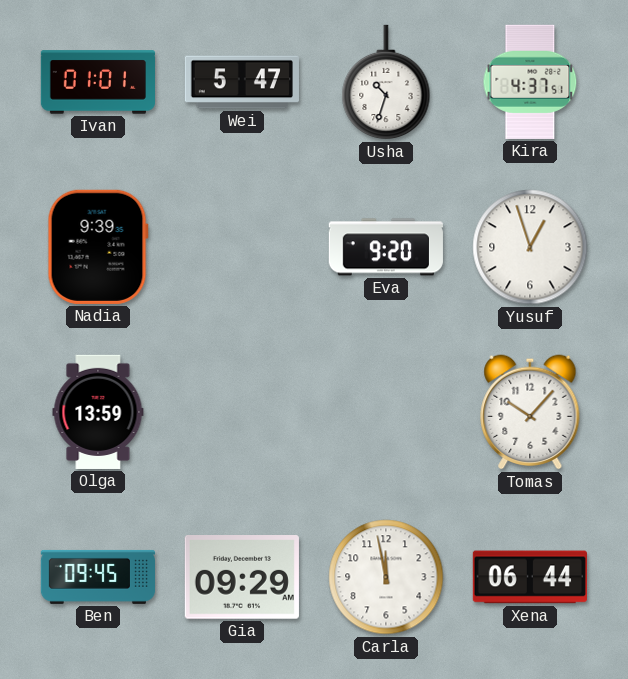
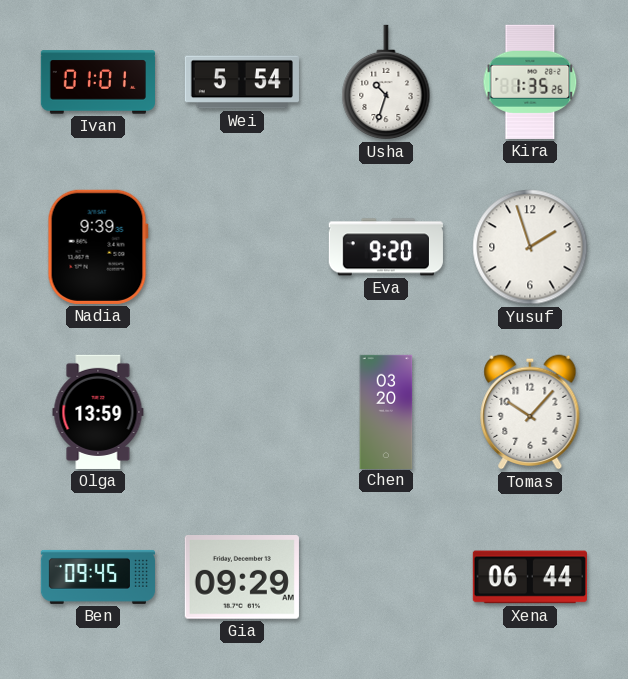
Wei: 5:47 -> 5:54
Kira: 4:37 -> 1:35
Yusuf: 12:57 -> 1:57
Chen: none -> 03:20
Carla: 11:58 -> none
